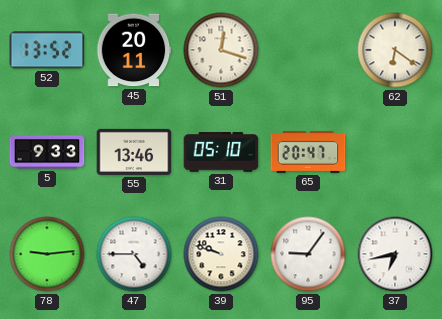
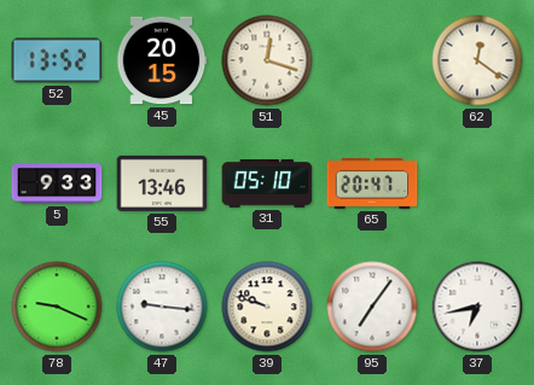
45: 20:11 -> 20:15
62: 6:21 -> 12:21
78: 9:14 -> 9:19
47: 4:45 -> 9:16
95: 9:06 -> 7:06
